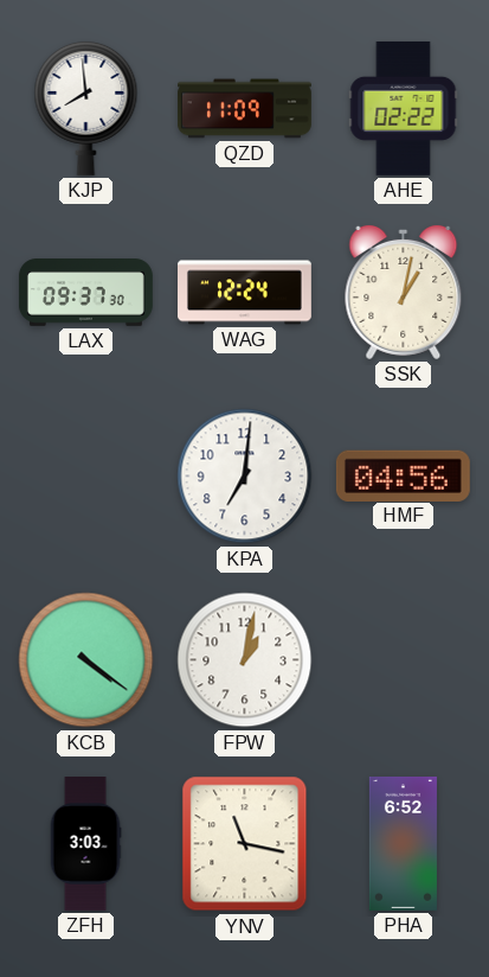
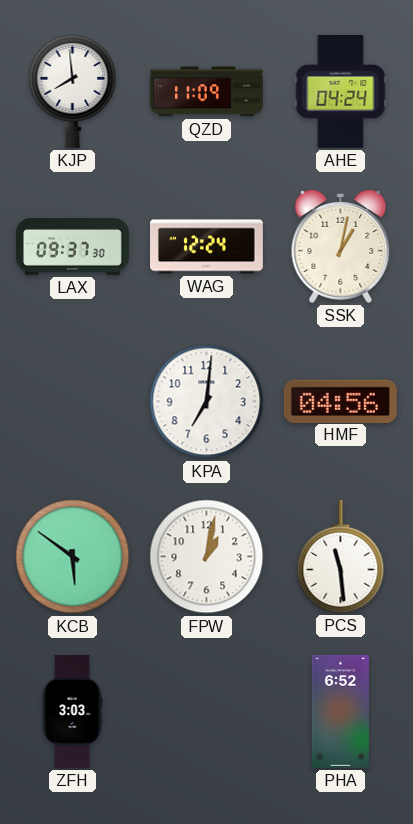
AHE: 02:22 -> 04:24
KCB: 4:21 -> 5:51
PCS: none -> 11:29
YNV: 11:17 -> none
